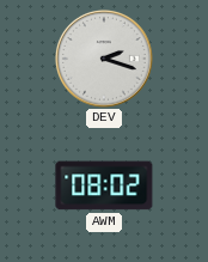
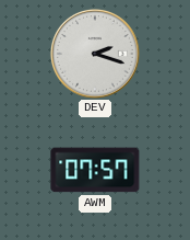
AWM: 08:02 -> 07:57
